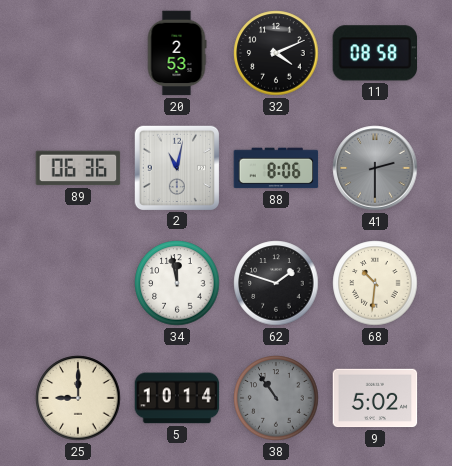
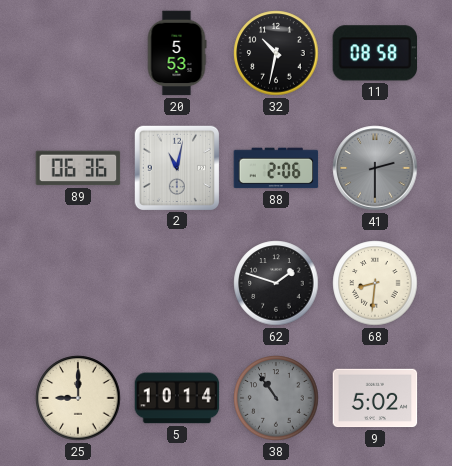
20: 2:53 -> 5:53
32: 4:11 -> 10:32
88: 8:06 -> 2:06
34: 11:58 -> none
68: 10:31 -> 8:31
